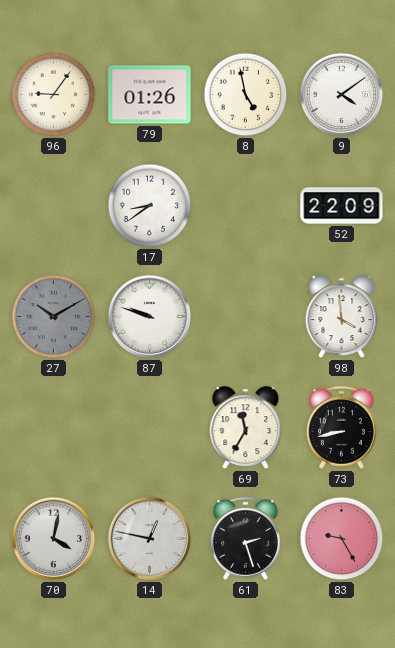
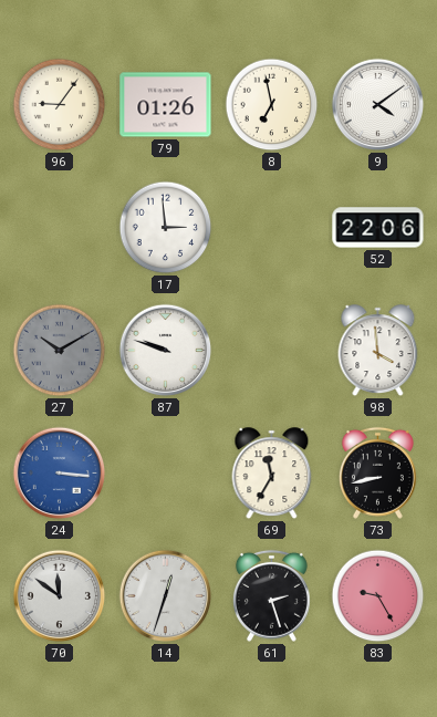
8: 4:58 -> 6:58
17: 8:39 -> 2:59
52: 22:09 -> 22:06
24: none -> 3:16
70: 4:02 -> 11:51
14: 12:47 -> 12:33
